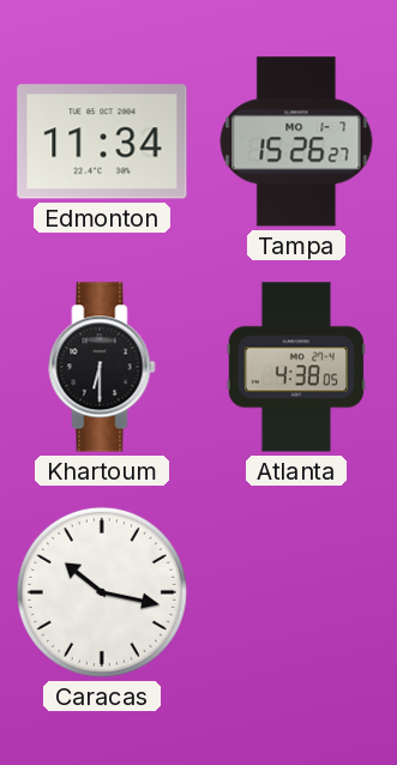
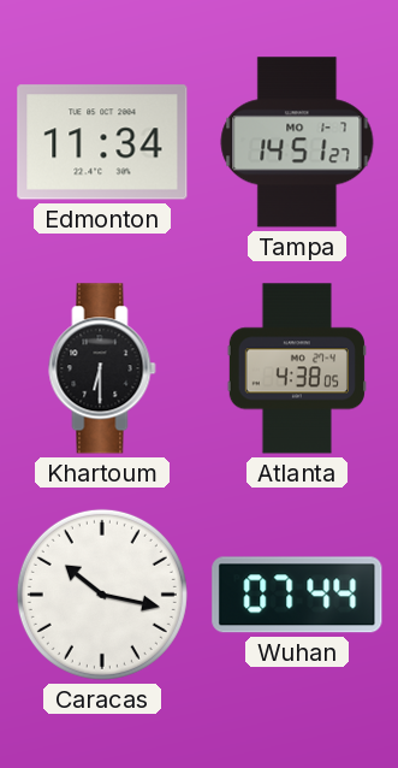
Tampa: 15:26 -> 14:51
Wuhan: none -> 07:44
